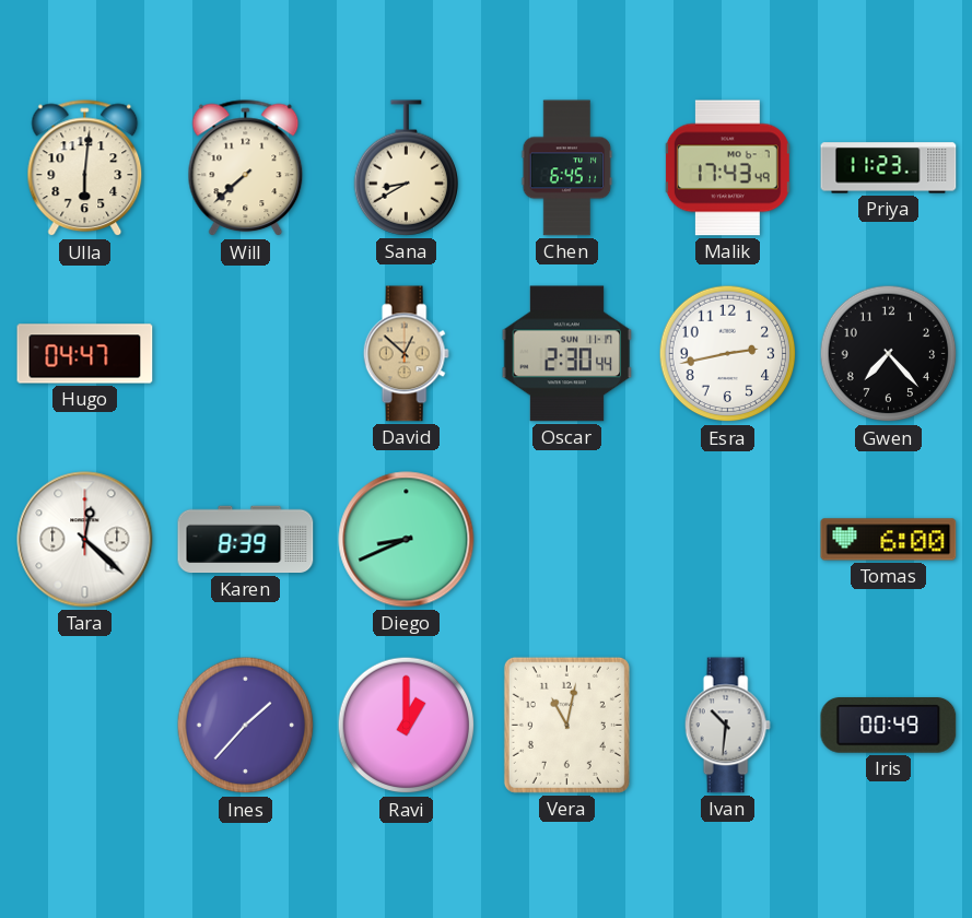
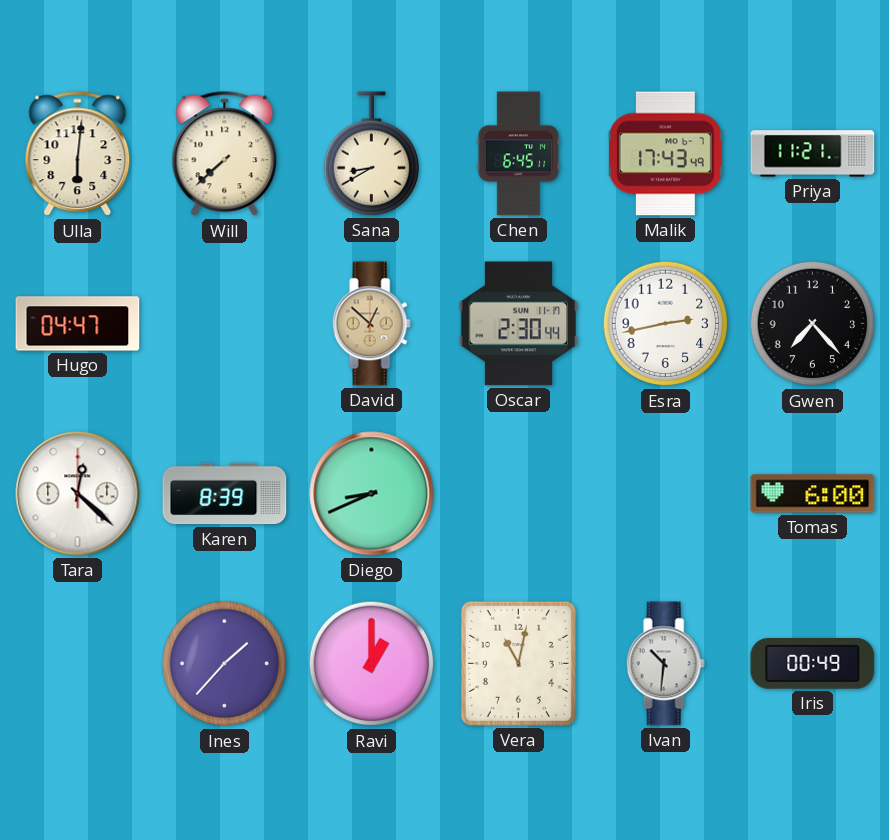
Priya: 11:23 -> 11:21
